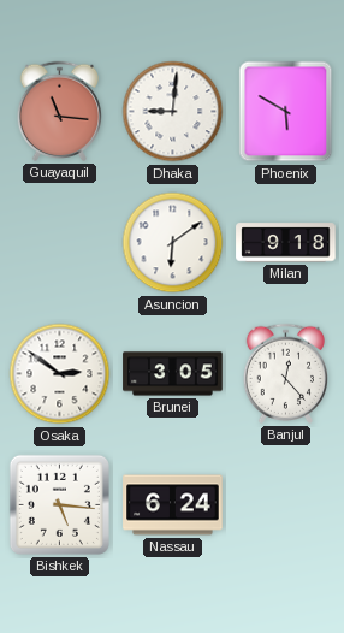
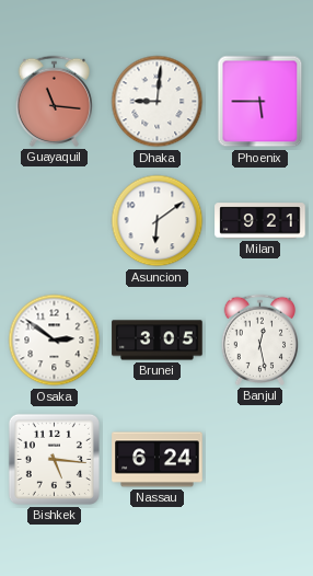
Phoenix: 5:50 -> 5:45
Milan: 9:18 -> 9:21
Banjul: 12:23 -> 12:28
